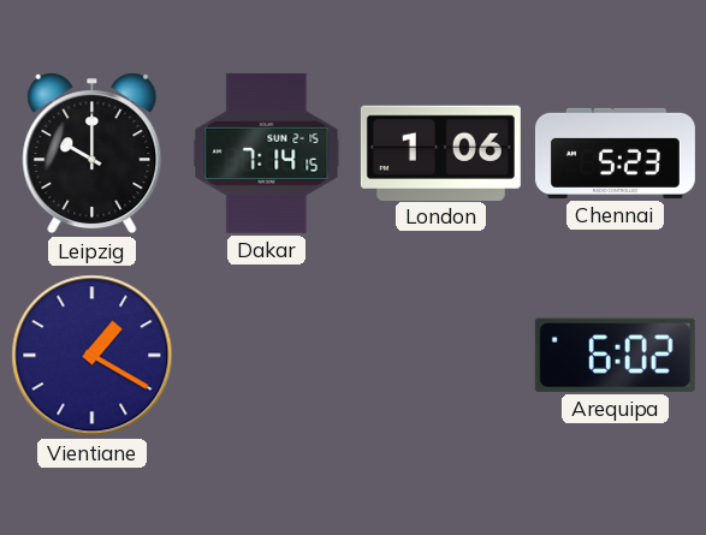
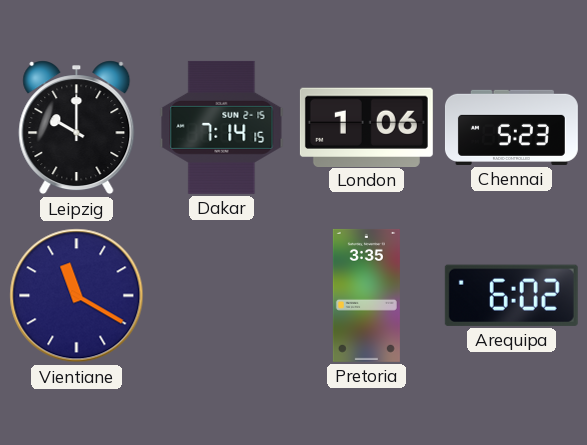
Vientiane: 1:20 -> 11:20
Pretoria: none -> 3:35
